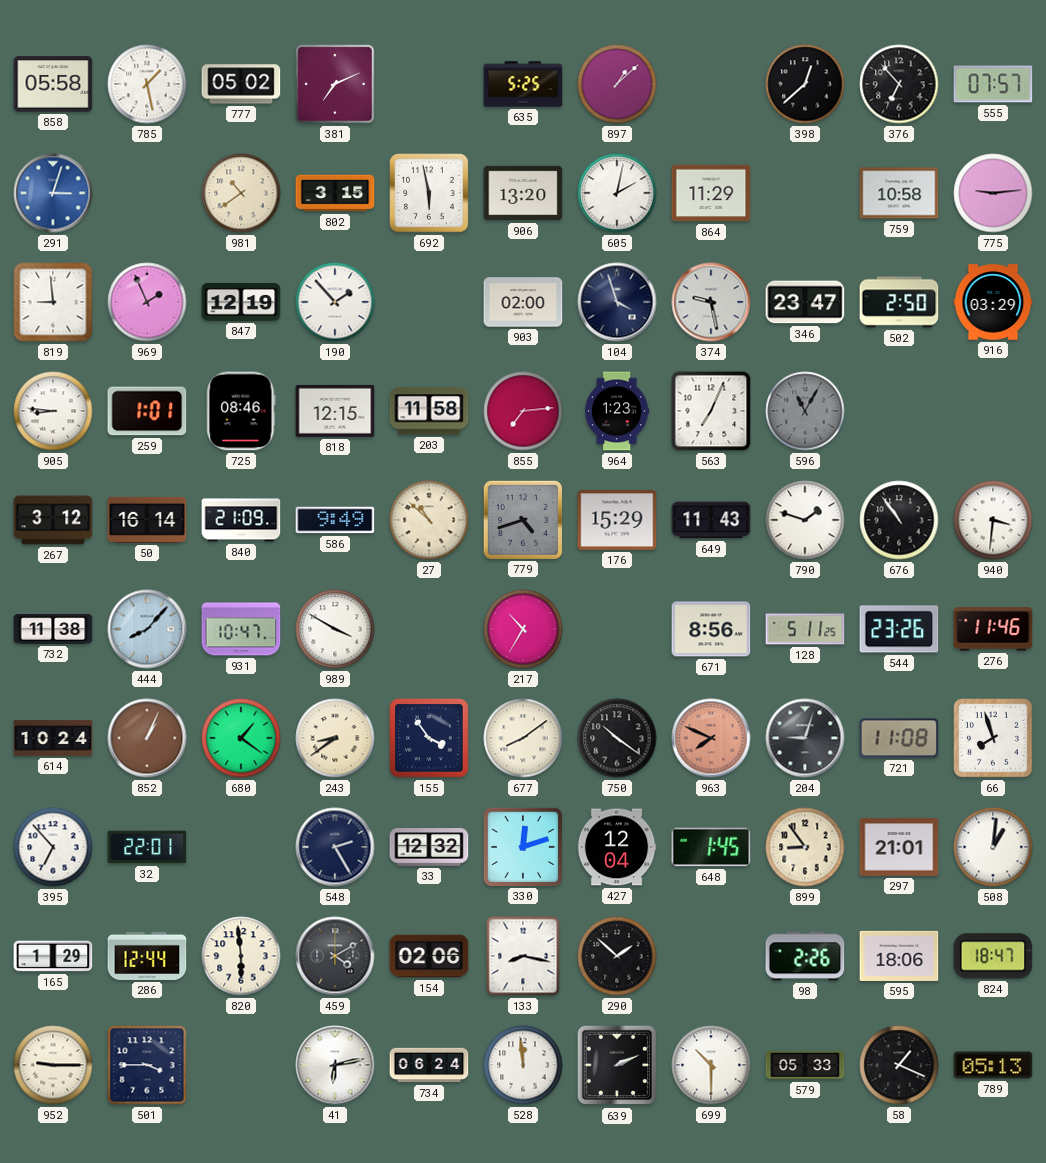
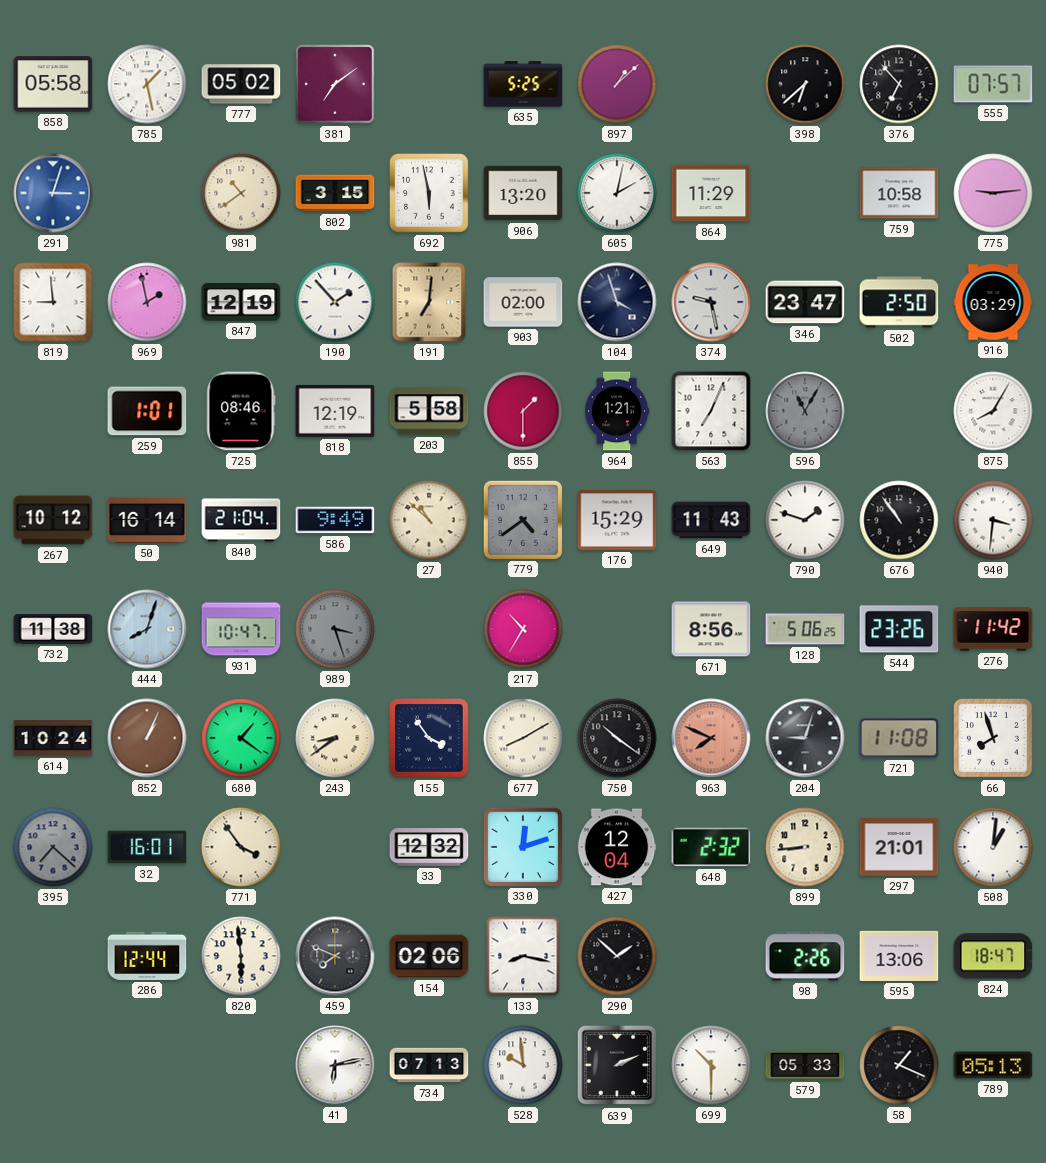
381: 7:11 -> 7:09
398: 12:38 -> 6:38
969: 1:56 -> 1:58
191: none -> 7:01
905: 8:46 -> none
818: 12:15 -> 12:19
203: 11:58 -> 5:58
855: 7:14 -> 1:30
964: 1:23 -> 1:21
875: none -> 8:05
267: 3:12 -> 10:12
840: 21:09 -> 21:04
779: 4:42 -> 4:39
444: 8:07 -> 8:03
989: 3:50 -> 3:27
989 dial: white -> grey
128: 5:11 -> 5:06
276: 11:46 -> 11:42
677: 8:09 -> 8:10
395: 6:53 -> 7:22
395 dial: white -> grey
32: 22:01 -> 16:01
771: none -> 3:54
548: 2:25 -> none
648: 1:45 -> 2:32
899: 8:54 -> 8:44
165: 1:29 -> none
459: 4:10 -> 7:49
595: 18:06 -> 13:06
952: 9:15 -> none
501: 3:45 -> none
734: 06:24 -> 07:13
528: 11:59 -> 9:59
